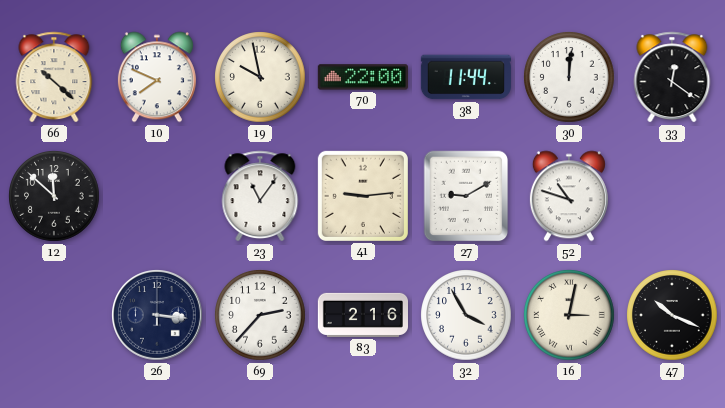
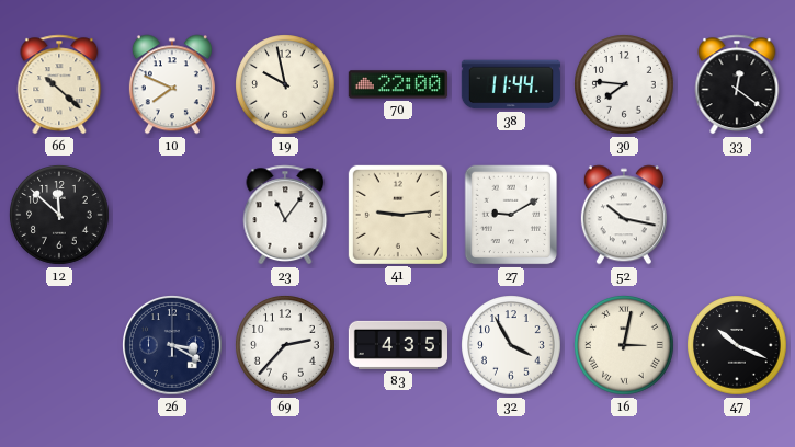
30: 12:01 -> 7:46
52: 10:48 -> 10:17
26: 3:16 -> 3:20
83: 2:16 -> 4:35
